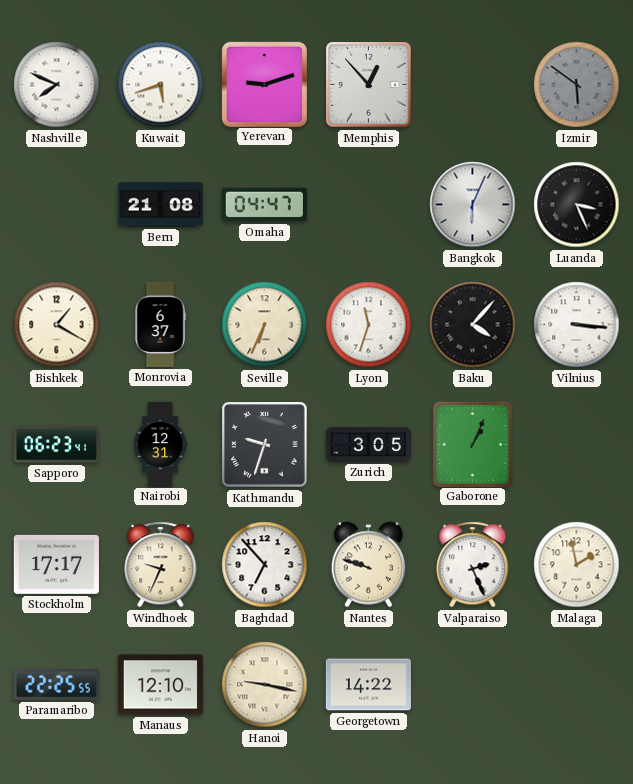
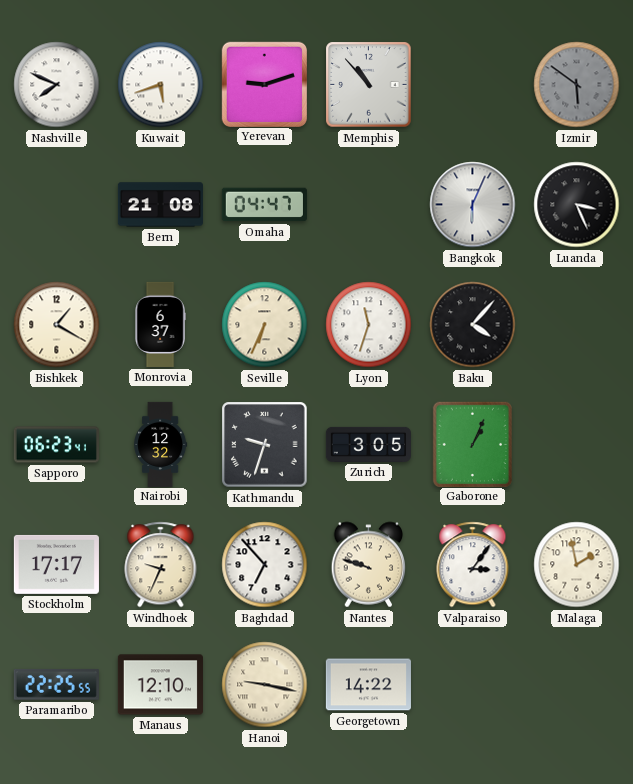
Memphis: 12:53 -> 10:53
Vilnius: 3:16 -> none
Nairobi: 12:31 -> 12:32
Valparaiso: 2:26 -> 3:06
